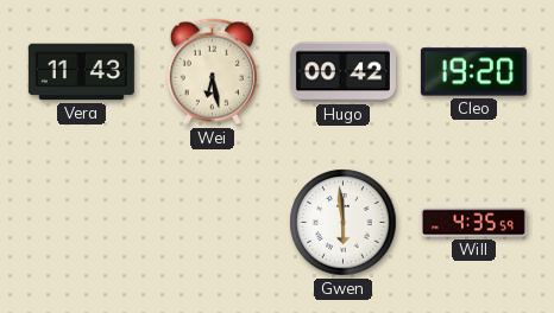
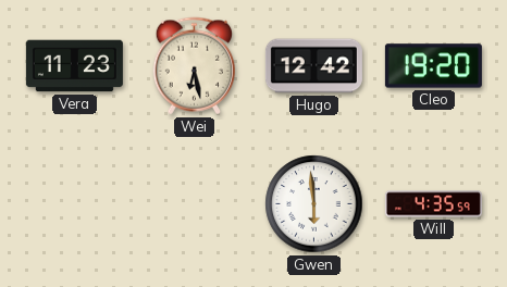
Vera: 11:43 -> 11:23
Hugo: 00:42 -> 12:42
